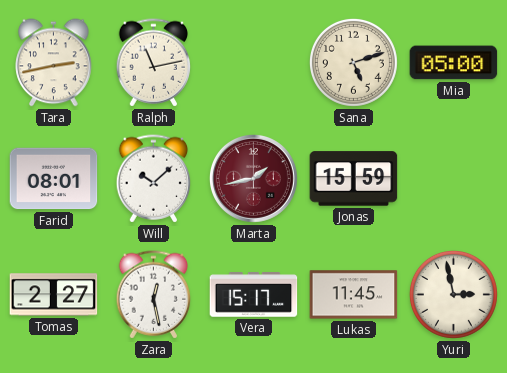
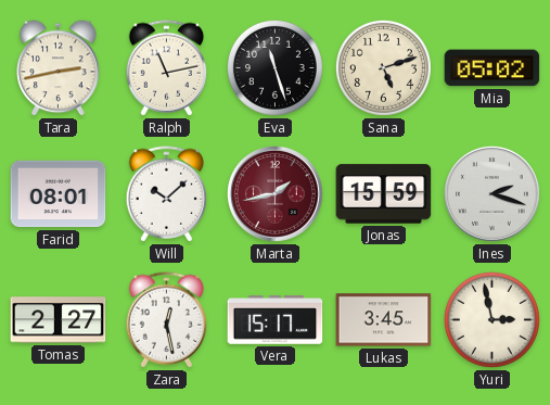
Eva: none -> 11:27
Mia: 05:00 -> 05:02
Ines: none -> 2:18
Lukas: 11:45 -> 3:45
